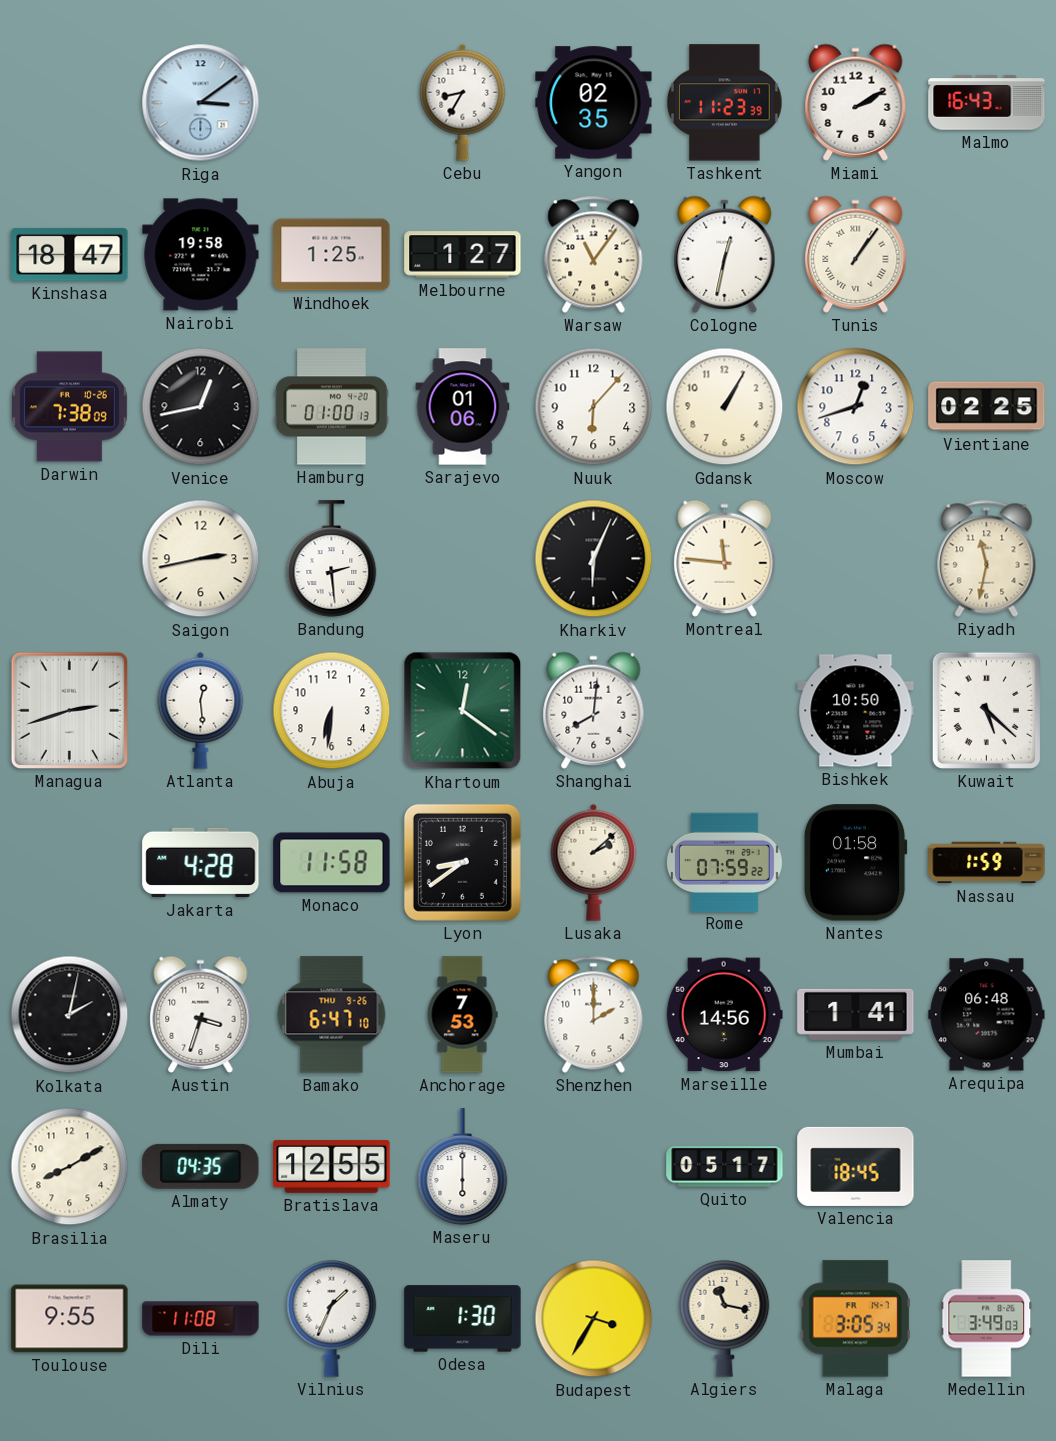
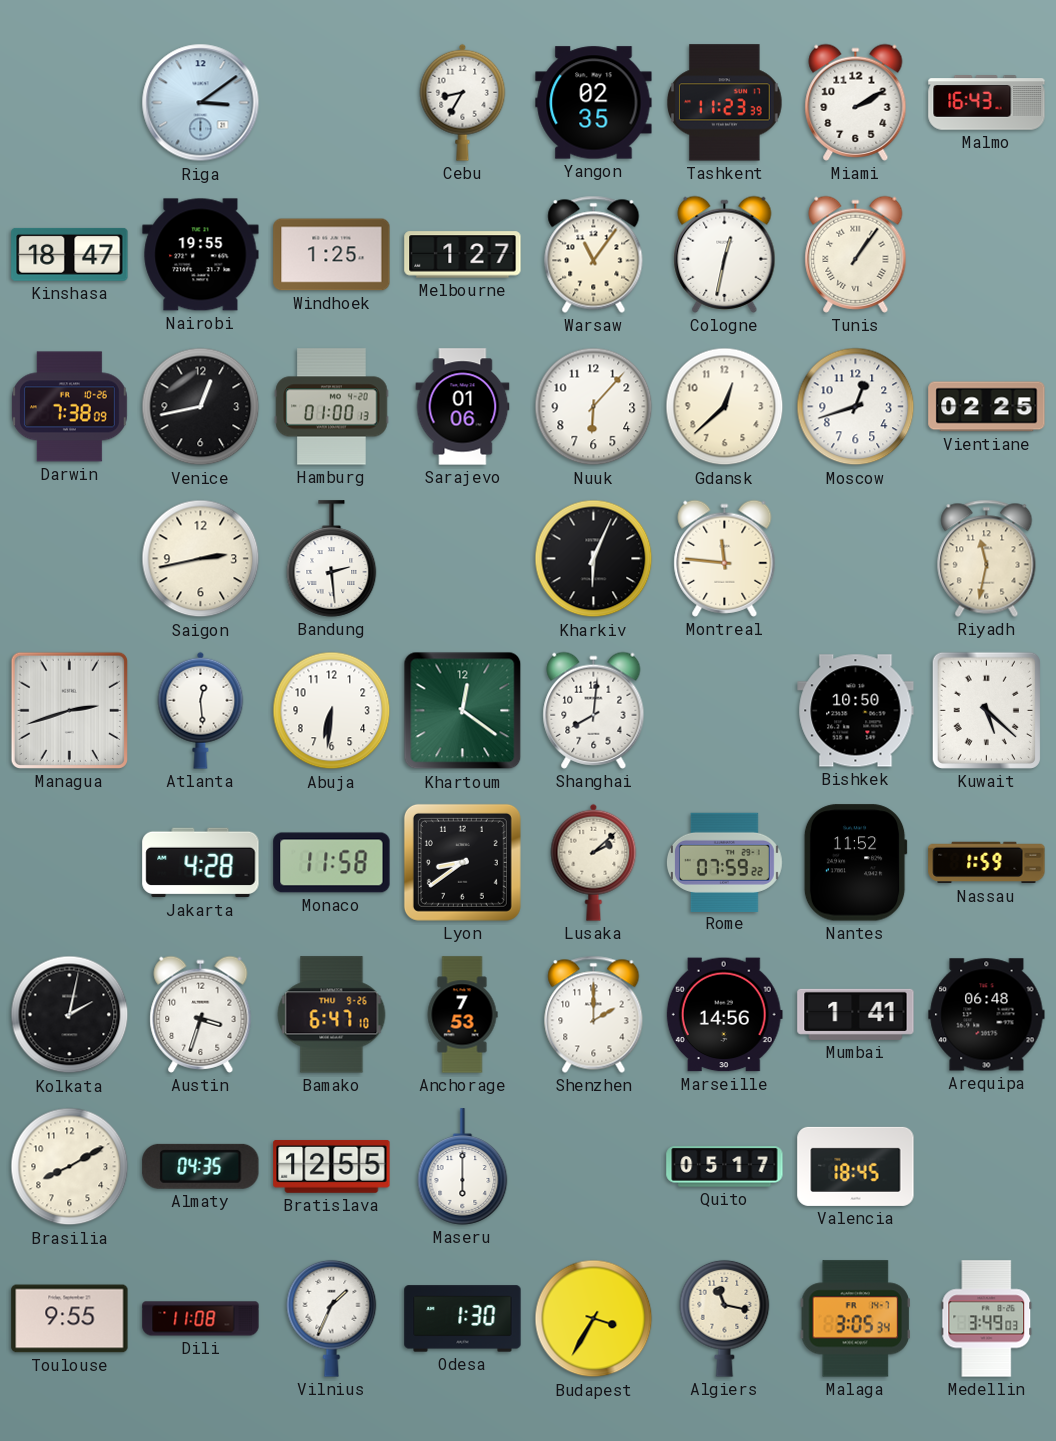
Nairobi: 19:58 -> 19:55
Gdansk: 1:05 -> 12:38
Nantes: 01:58 -> 11:52
